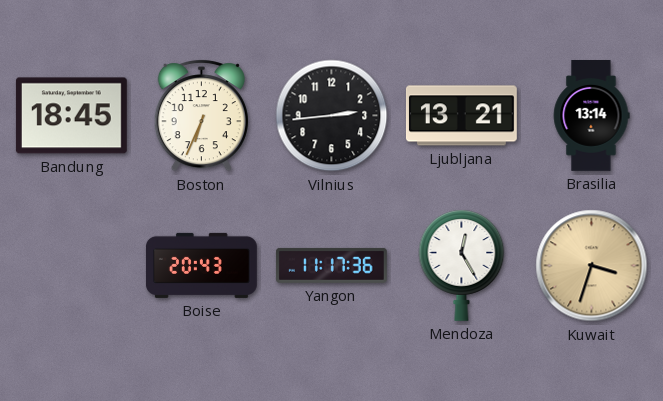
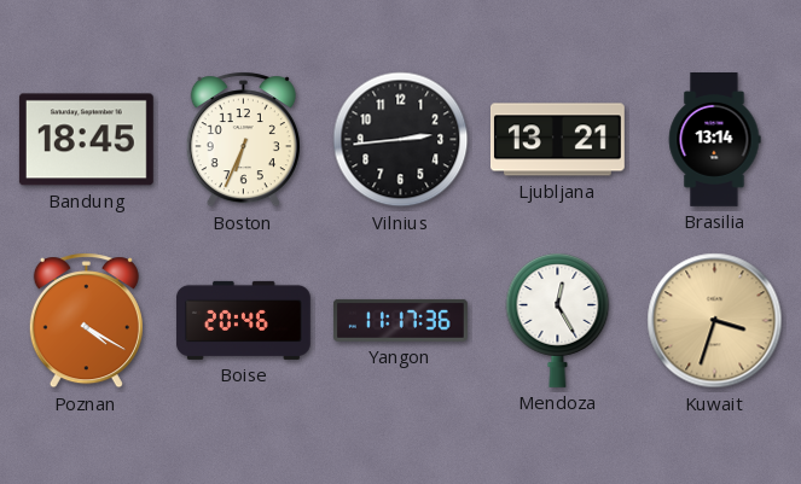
Poznan: none -> 4:20
Boise: 20:43 -> 20:46
